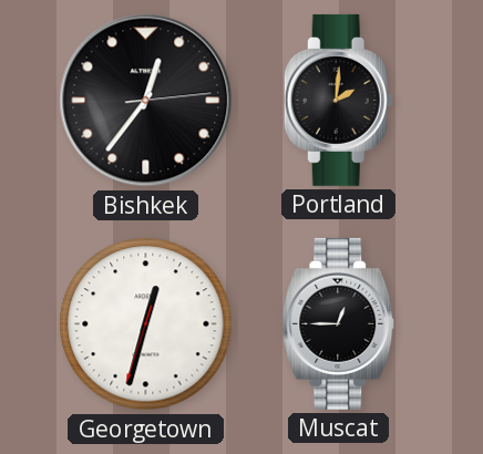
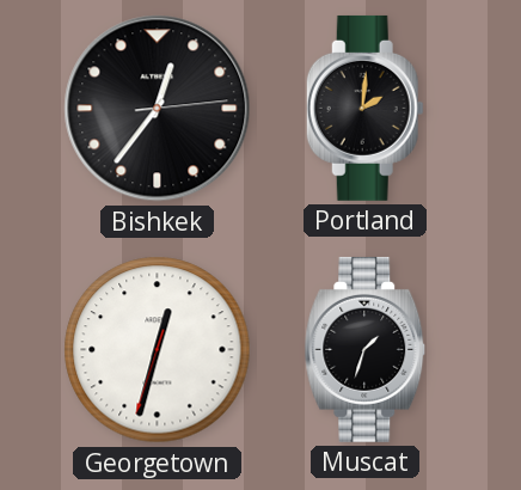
Muscat: 12:45 -> 1:33
